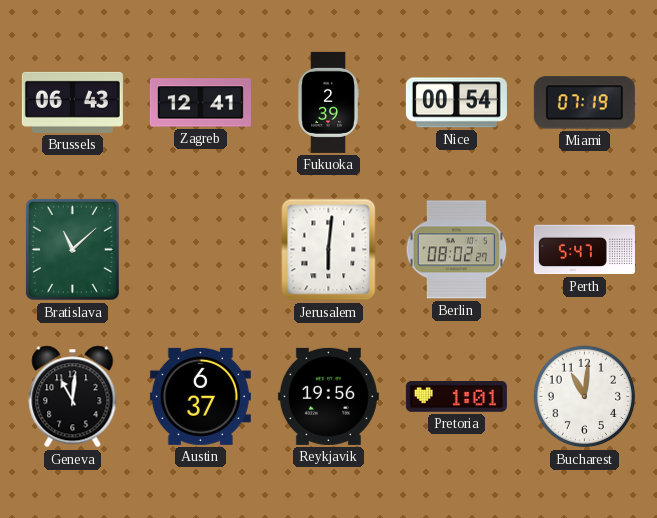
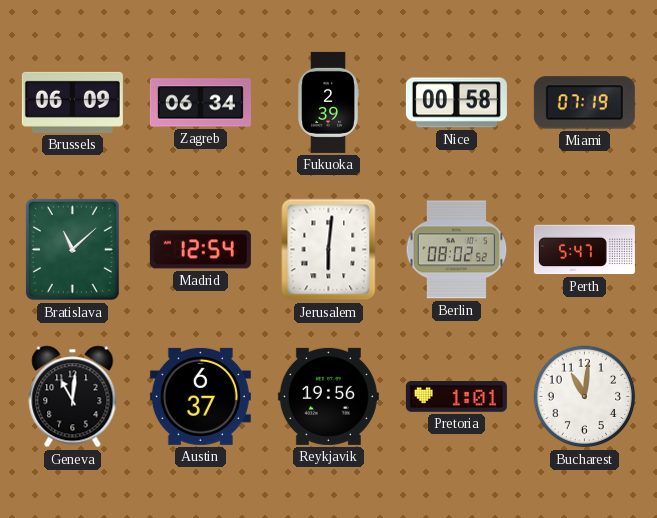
Brussels: 06:43 -> 06:09
Zagreb: 12:41 -> 06:34
Nice: 00:54 -> 00:58
Madrid: none -> 12:54
Berlin: 08:02:27 -> 08:02:52
